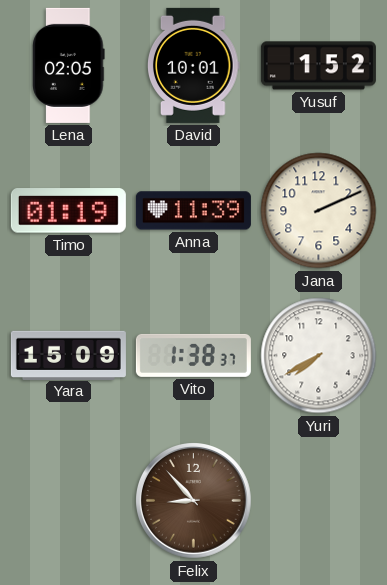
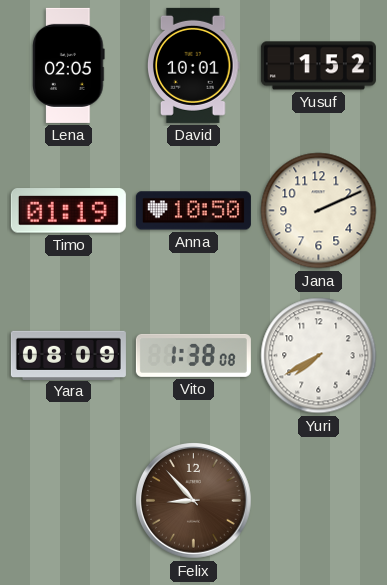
Anna: 11:39 -> 10:50
Yara: 15:09 -> 08:09
Vito: 1:38:37 -> 1:38:08
